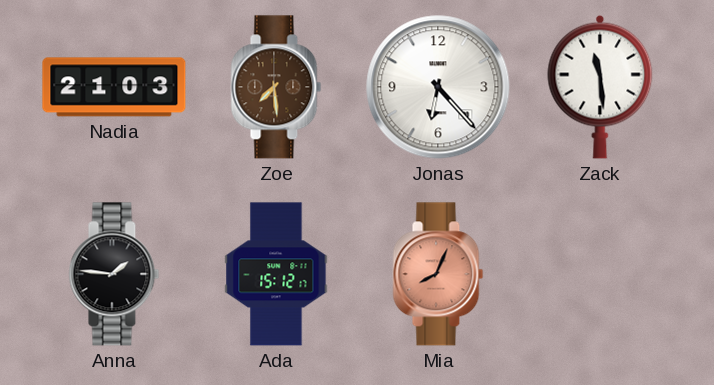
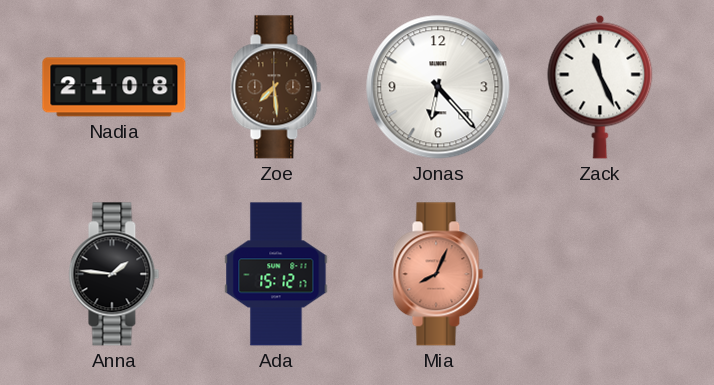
Nadia: 21:03 -> 21:08
Zack: 11:29 -> 11:26
